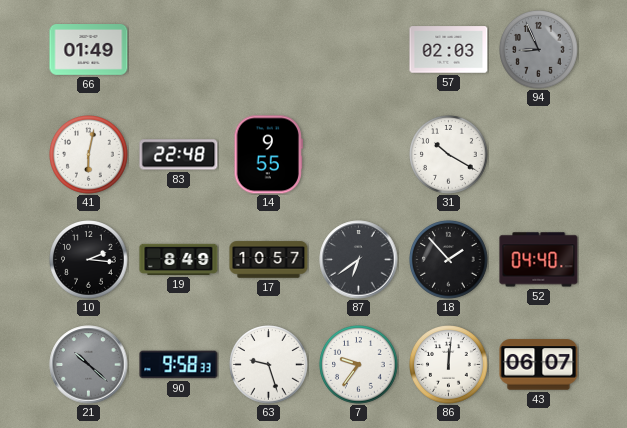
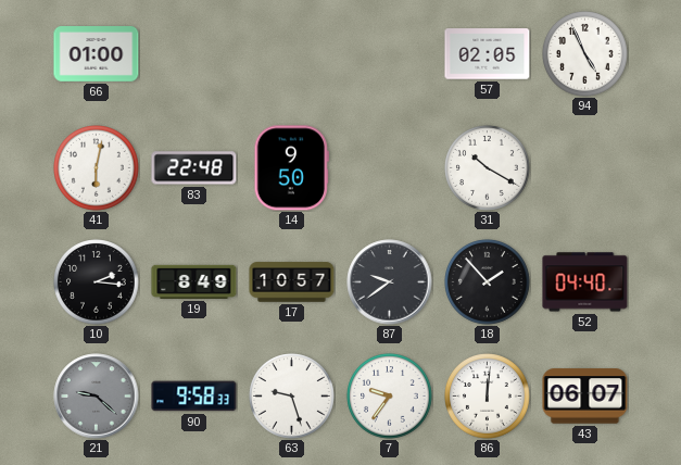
66: 01:49 -> 01:00
57: 02:03 -> 02:05
94: 8:56 -> 4:56
94 dial: grey -> white
14: 9:55 -> 9:50
87: 6:39 -> 9:39
21: 10:22 -> 9:22
